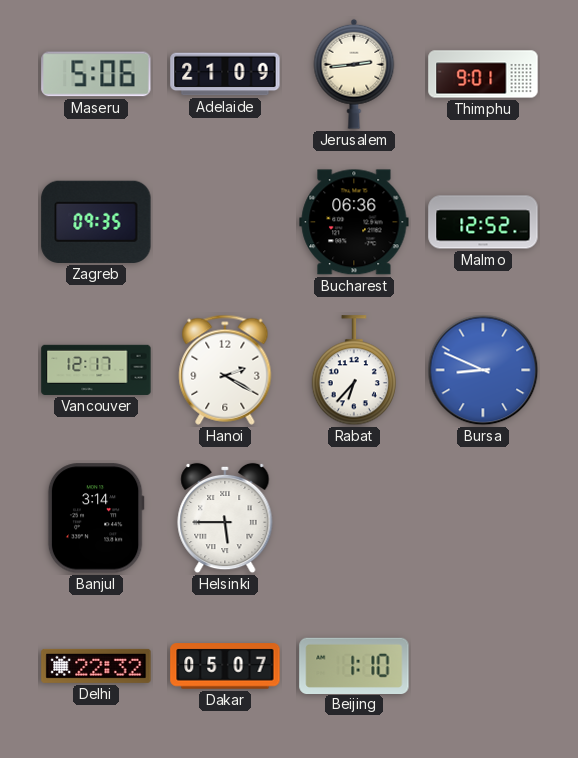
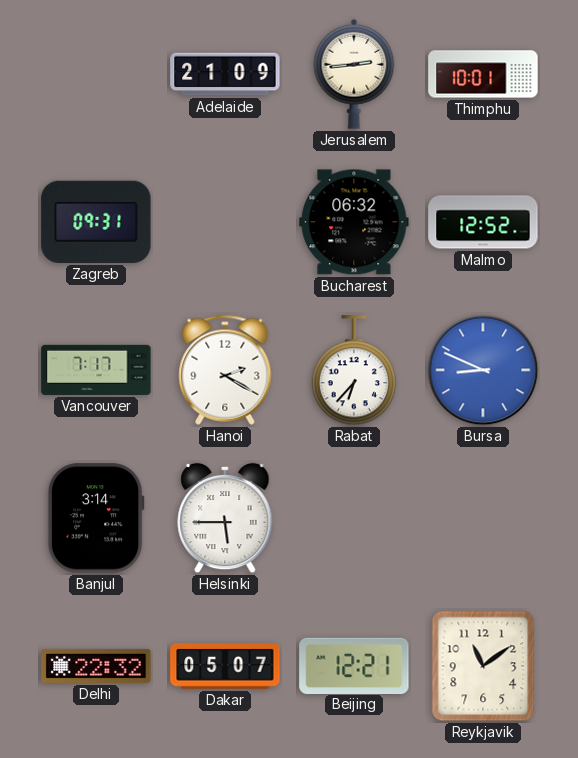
Maseru: 5:06 -> none
Thimphu: 9:01 -> 10:01
Zagreb: 09:35 -> 09:31
Bucharest: 06:36 -> 06:32
Vancouver: 12:17 -> 7:17
Beijing: 1:10 -> 12:21
Reykjavik: none -> 11:09
